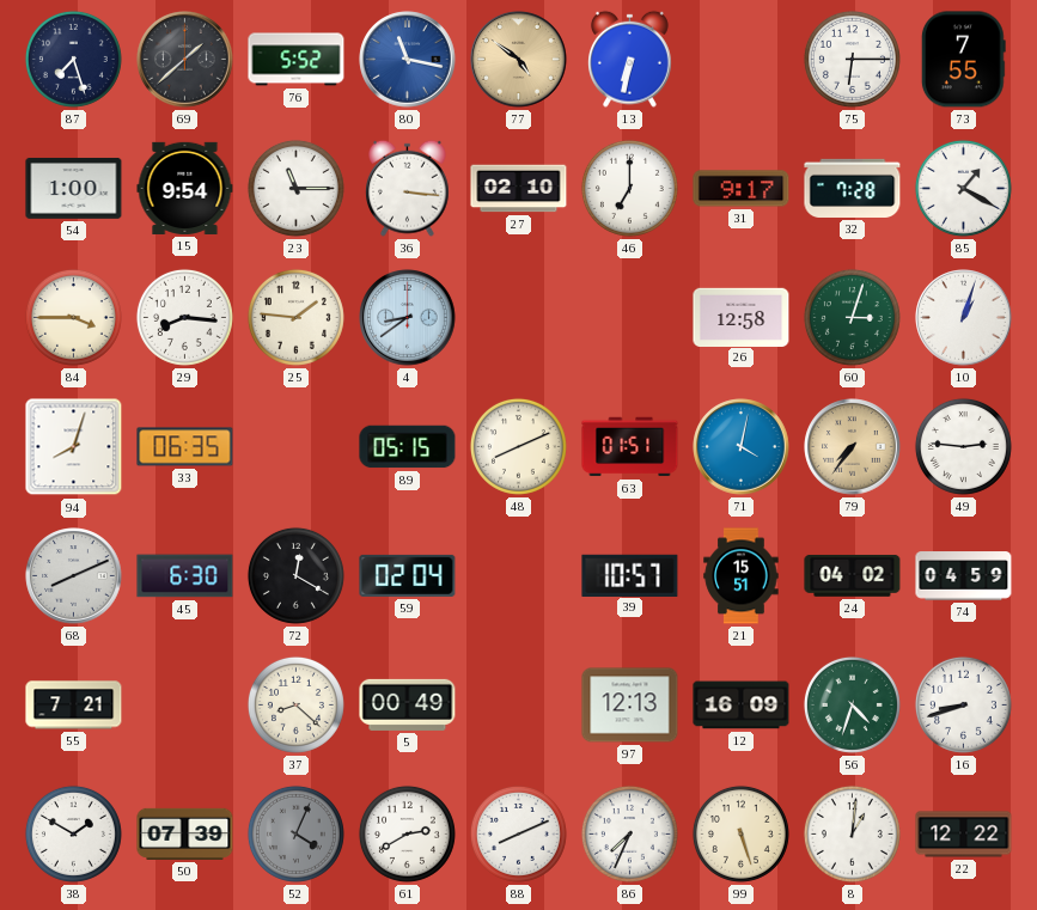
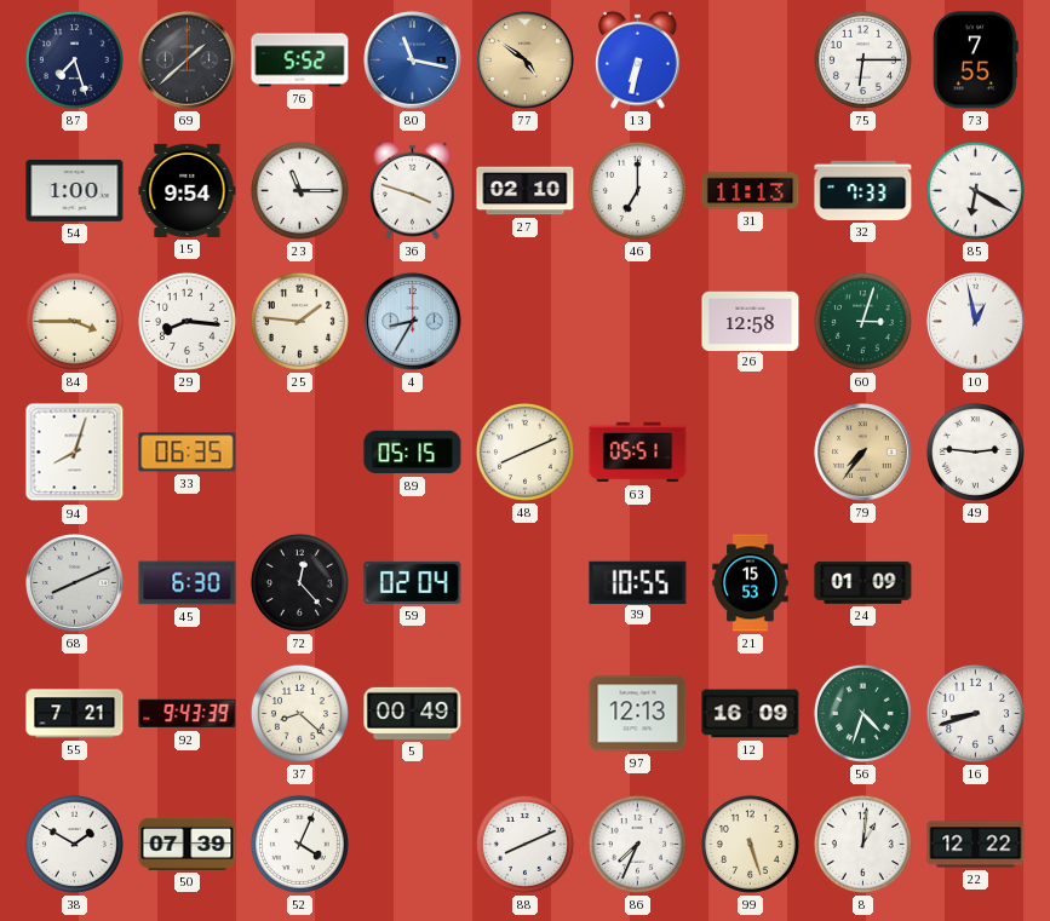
36: 3:16 -> 3:48
31: 9:17 -> 11:13
32: 7:28 -> 7:33
85: 1:20 -> 6:20
4: 8:39 -> 8:35
10: 1:03 -> 12:58
63: 01:51 -> 05:51
71: 4:02 -> none
72: 12:20 -> 12:23
39: 10:57 -> 10:55
21: 15:51 -> 15:53
24: 04:02 -> 01:09
74: 04:59 -> none
92: none -> 9:43
52 dial: grey -> white
61: 2:40 -> none
